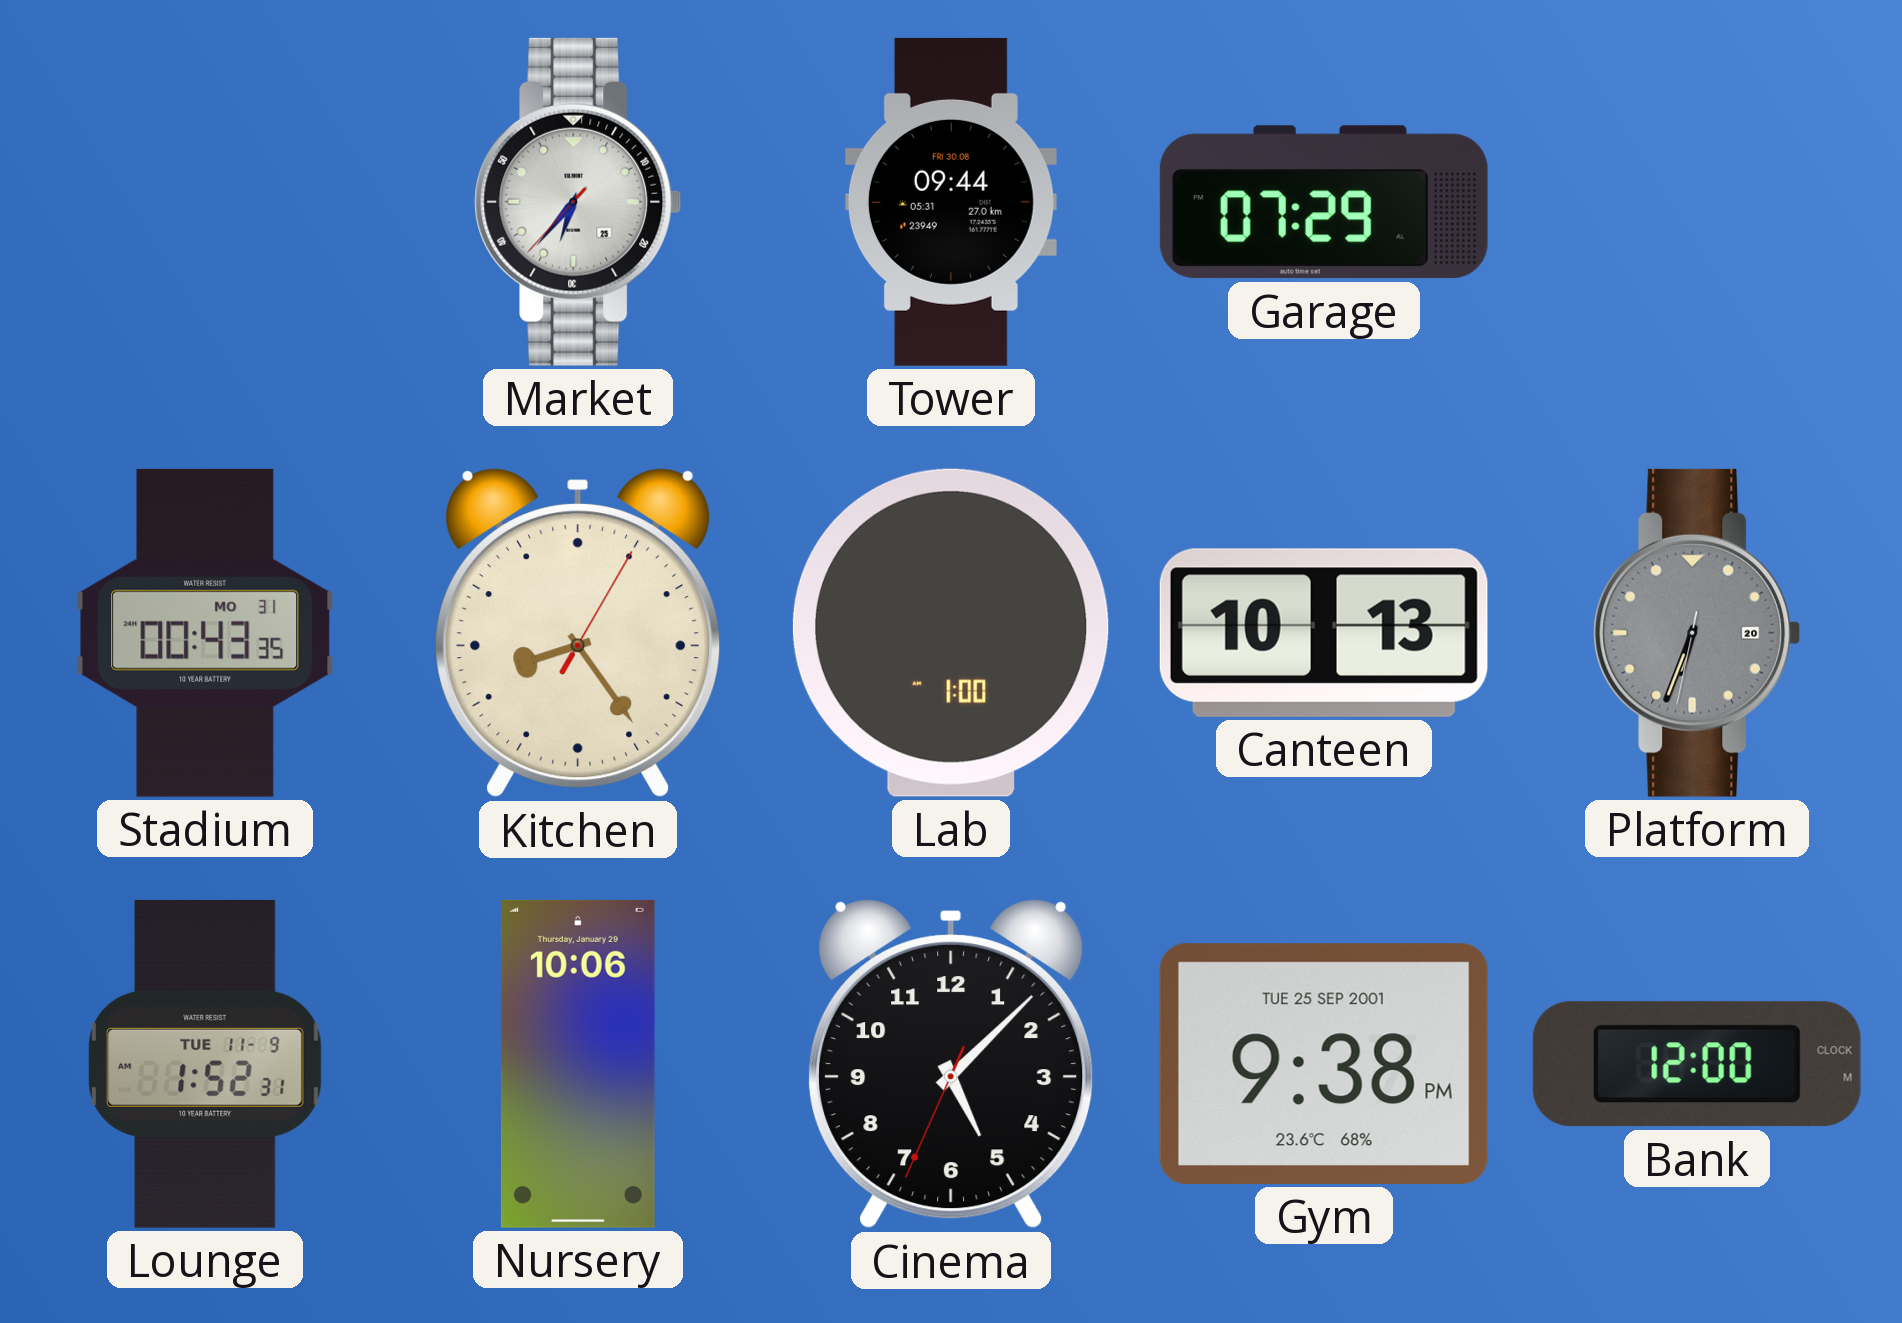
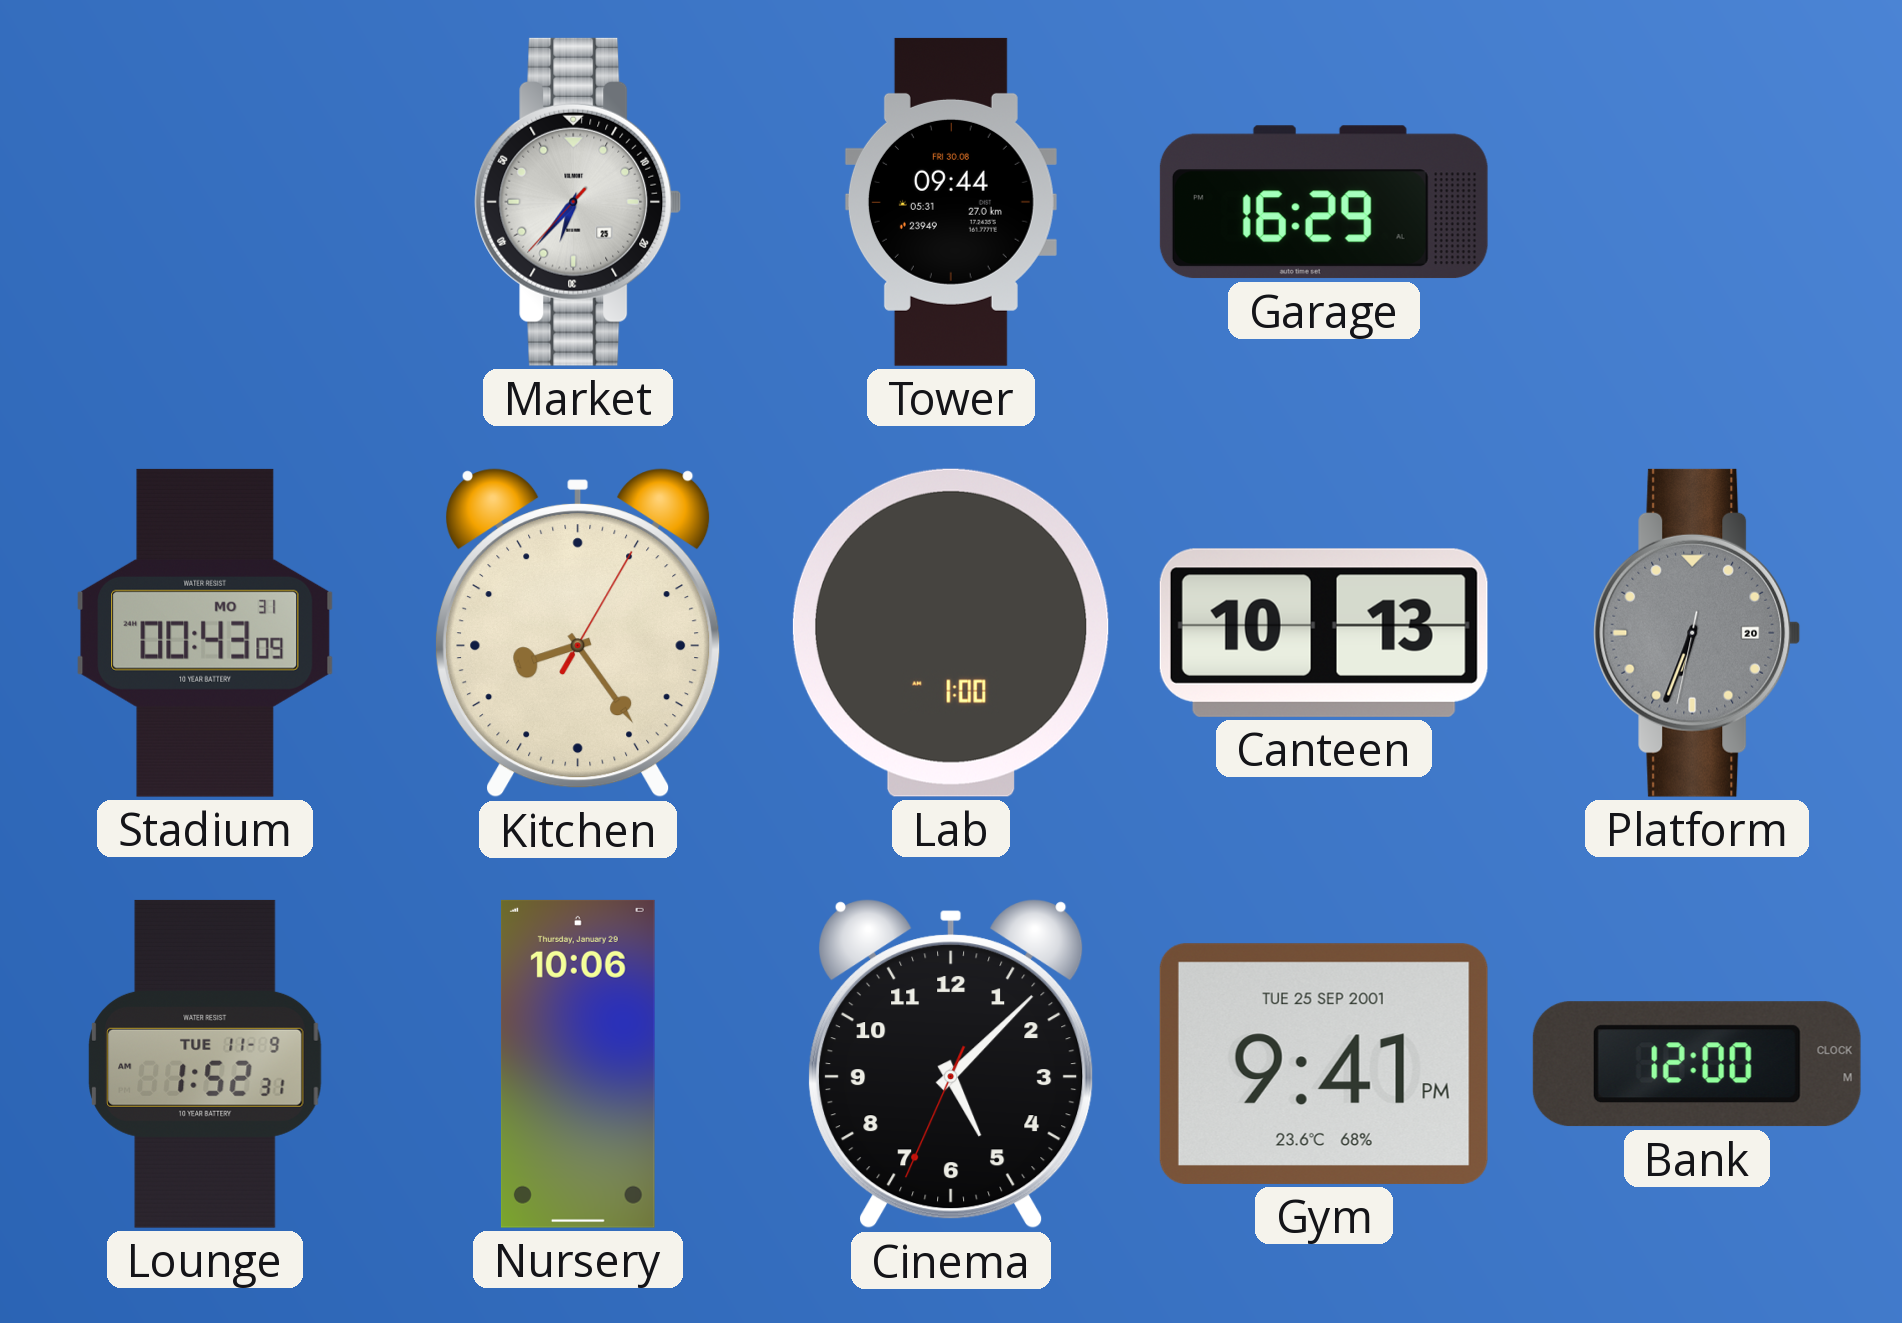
Garage: 07:29 -> 16:29
Stadium: 00:43:35 -> 00:43:09
Gym: 9:38 -> 9:41
